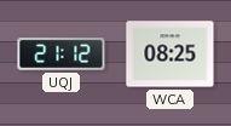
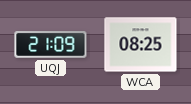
UQJ: 21:12 -> 21:09
